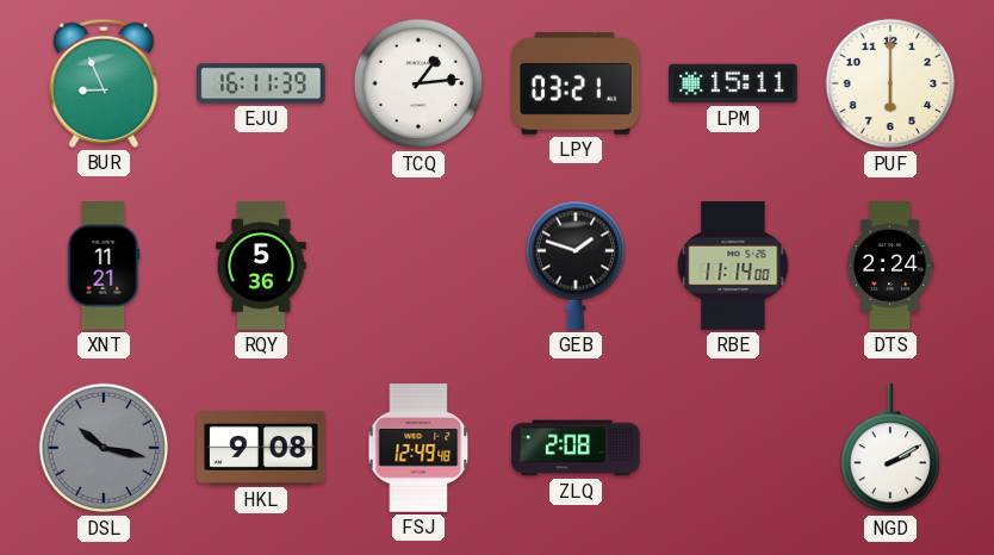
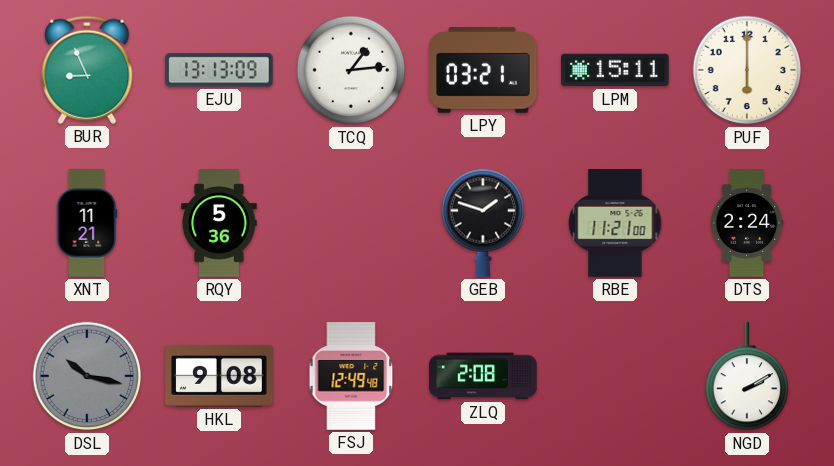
EJU: 16:11 -> 13:13
RBE: 11:14 -> 11:21
